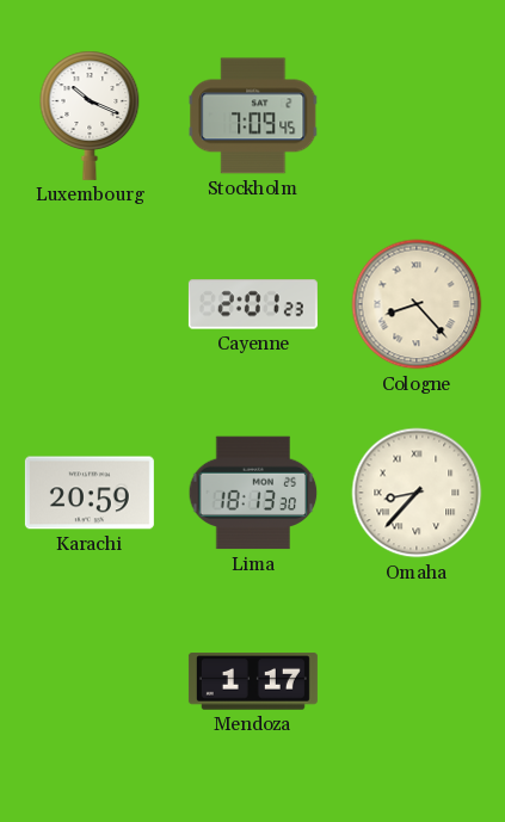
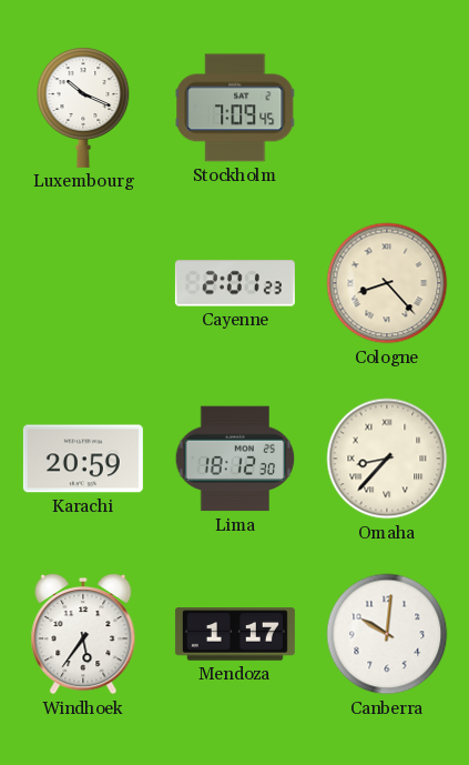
Lima: 18:13 -> 18:12
Windhoek: none -> 5:36
Canberra: none -> 10:01
